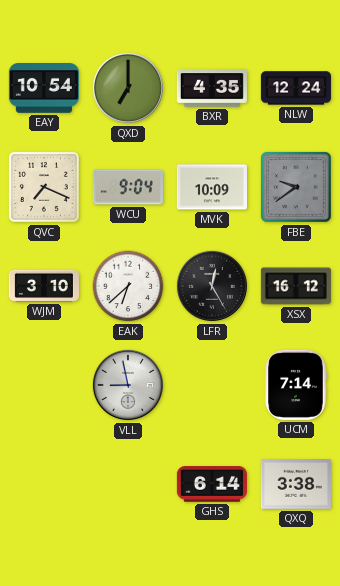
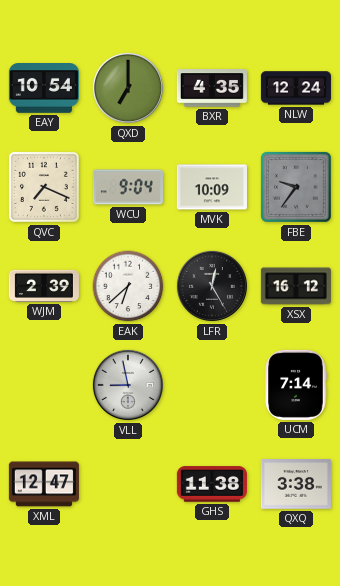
FBE: 9:39 -> 9:36
WJM: 3:10 -> 2:39
XML: none -> 12:47
GHS: 6:14 -> 11:38
